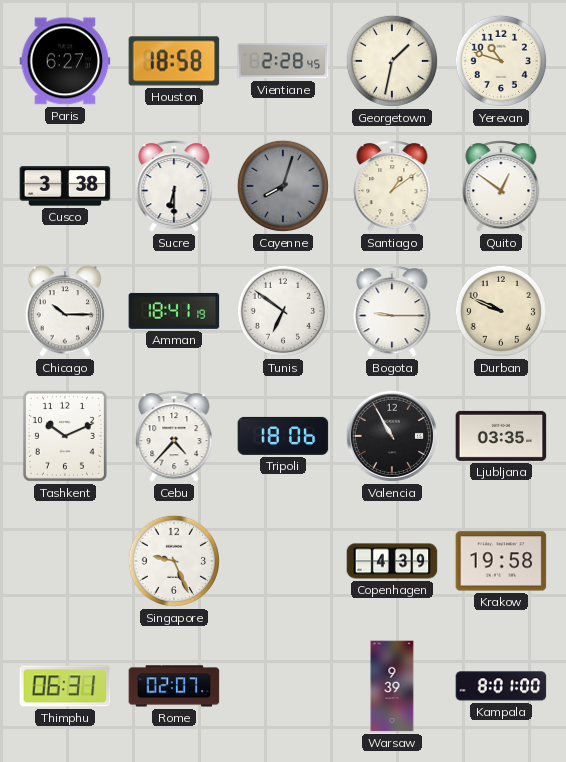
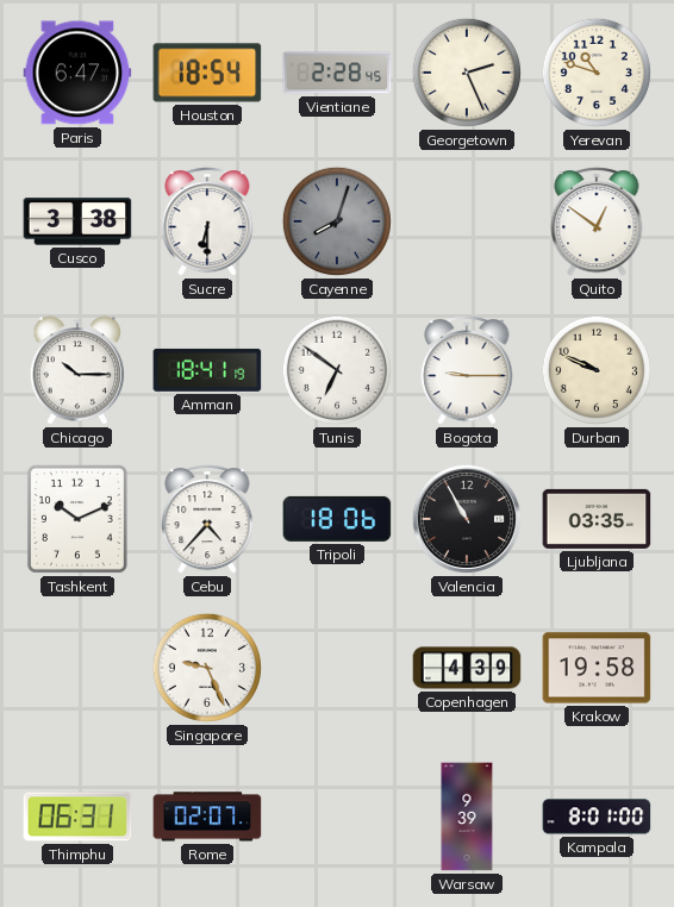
Paris: 6:27 -> 6:47
Houston: 18:58 -> 18:54
Georgetown: 1:32 -> 2:26
Santiago: 1:09 -> none
